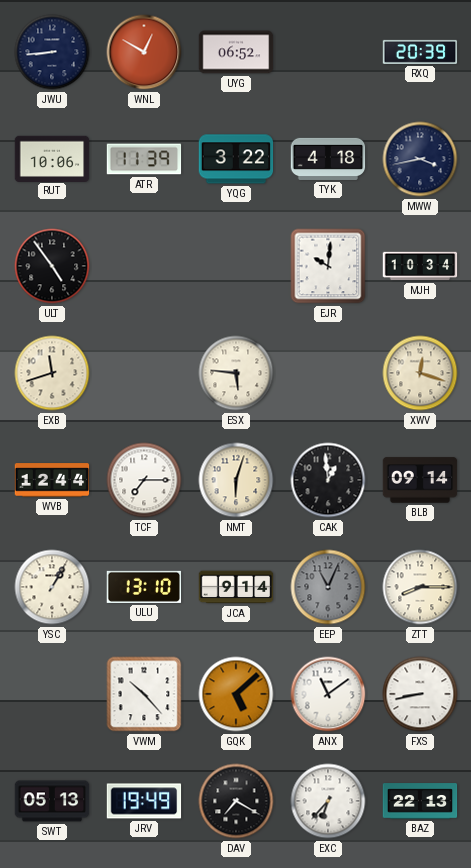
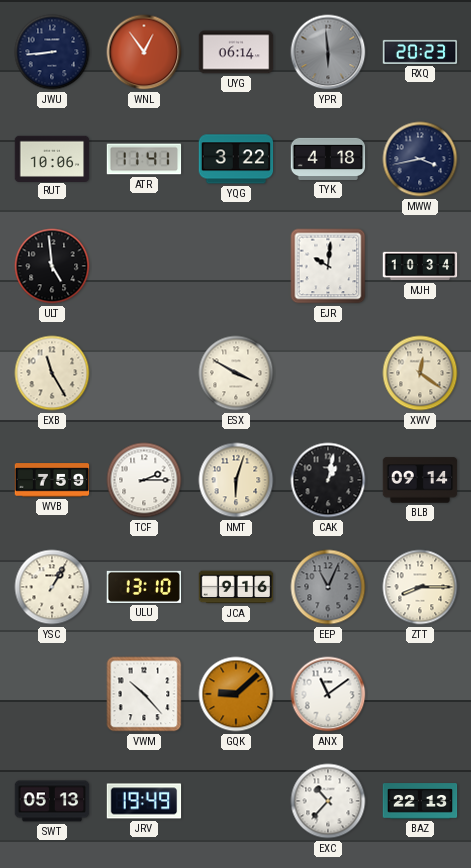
WNL: 12:50 -> 12:54
UYG: 06:52 -> 06:14
YPR: none -> 5:59
RXQ: 20:39 -> 20:23
ATR: 11:39 -> 11:41
ULT: 4:54 -> 4:59
EXB: 11:42 -> 11:25
ESX: 5:46 -> 3:50
XWV: 12:18 -> 12:21
WVB: 12:44 -> 7:59
TCF: 7:15 -> 2:15
CAK: 12:59 -> 1:02
JCA: 9:14 -> 9:16
GQK: 5:08 -> 9:08
FXS: 8:43 -> none
DAV: 7:20 -> none
EXC: 6:37 -> 10:37
